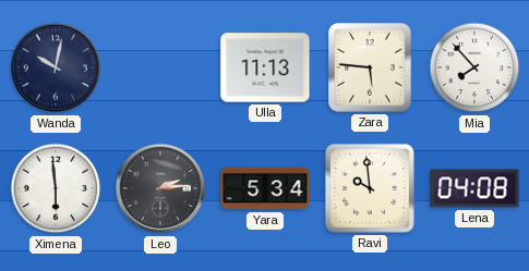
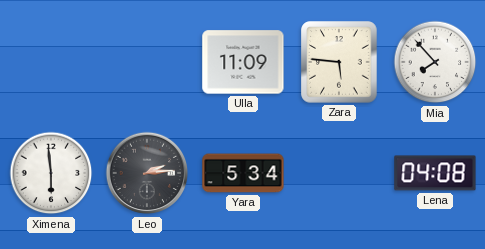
Wanda: 10:02 -> none
Ulla: 11:13 -> 11:09
Ravi: 9:59 -> none
